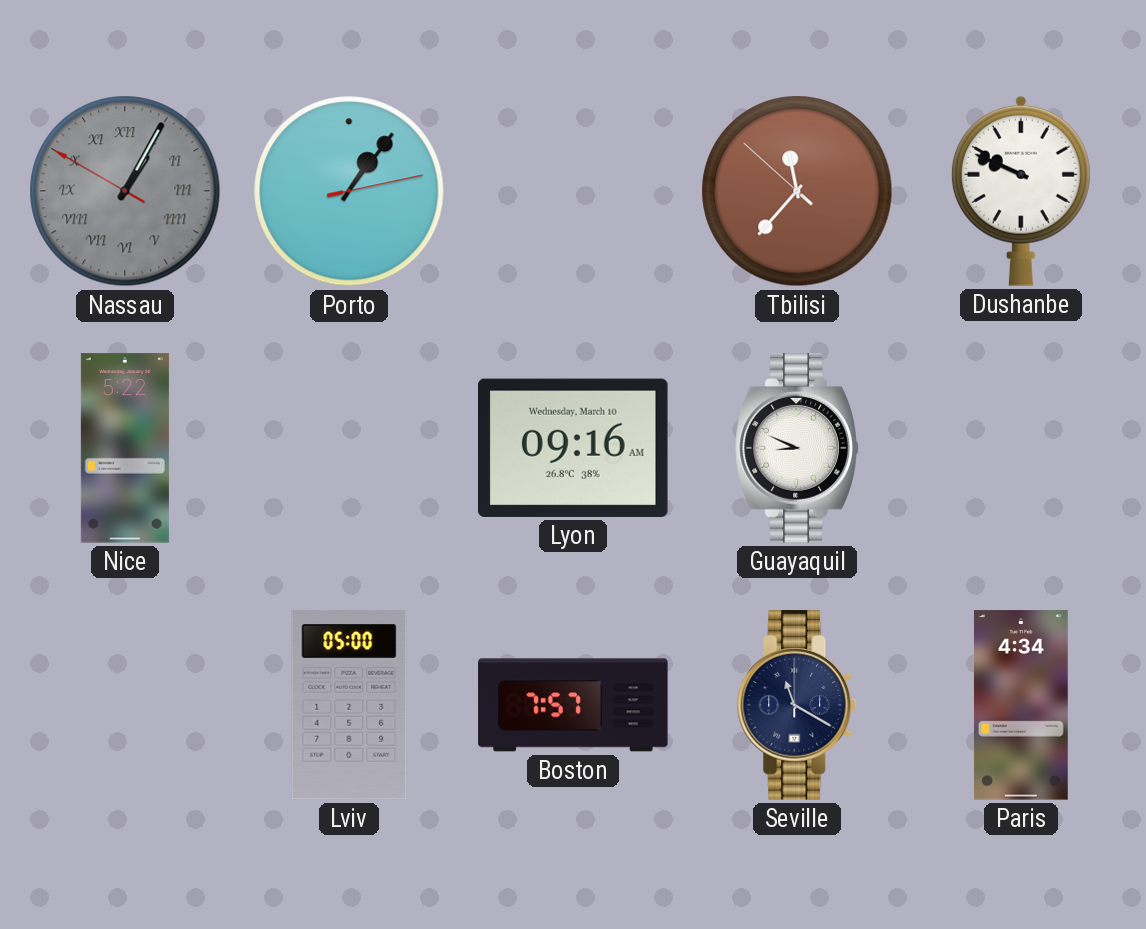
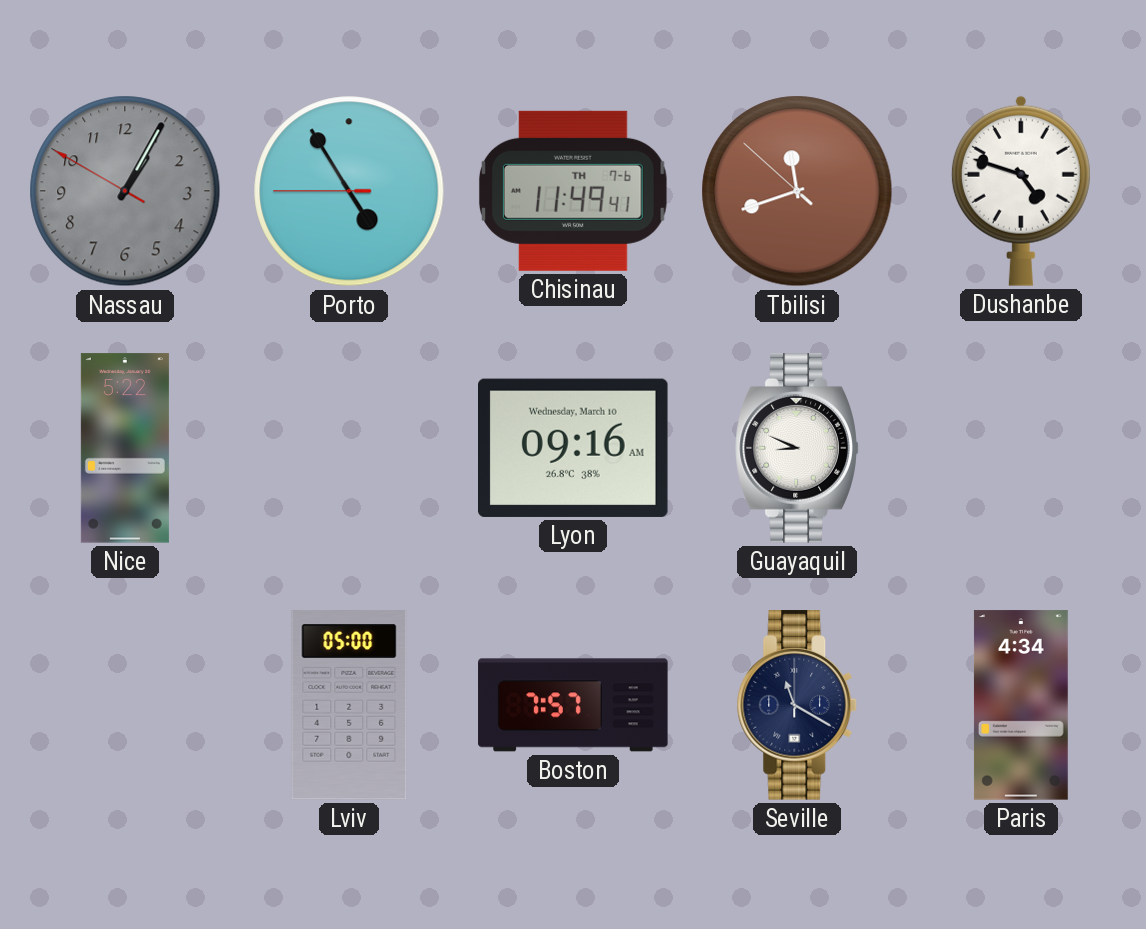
Nassau numerals: Roman -> Arabic
Porto: 1:06 -> 4:54
Chisinau: none -> 11:49
Tbilisi: 11:36 -> 11:41
Dushanbe: 9:49 -> 4:48
